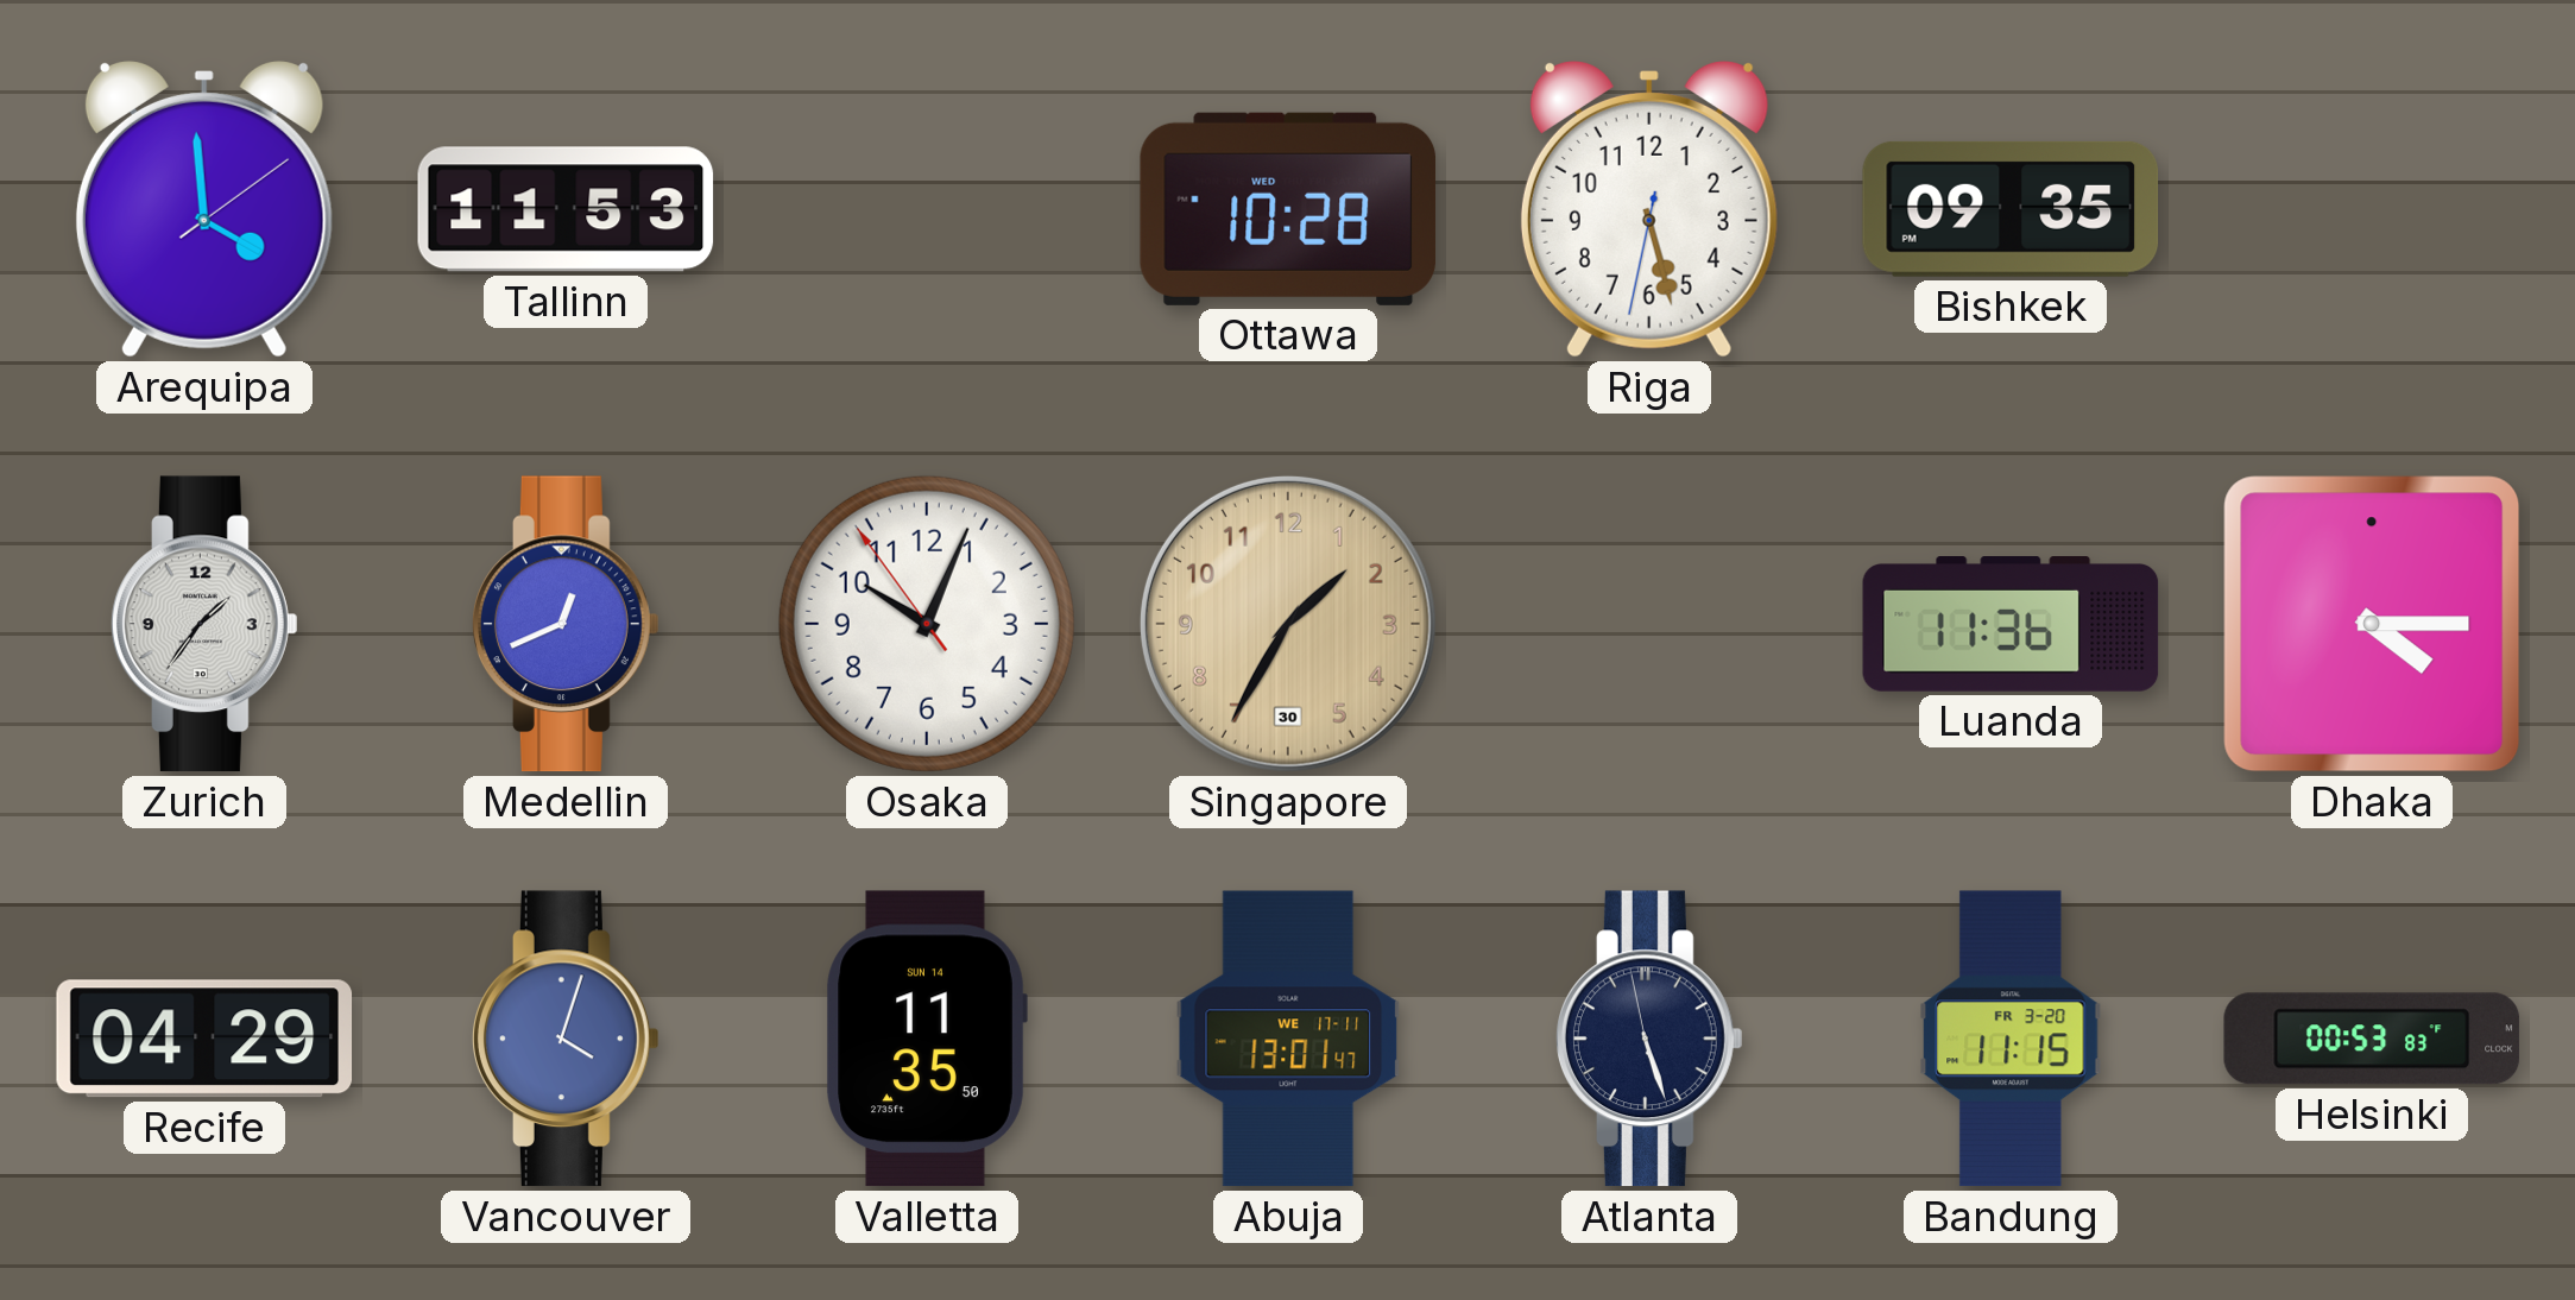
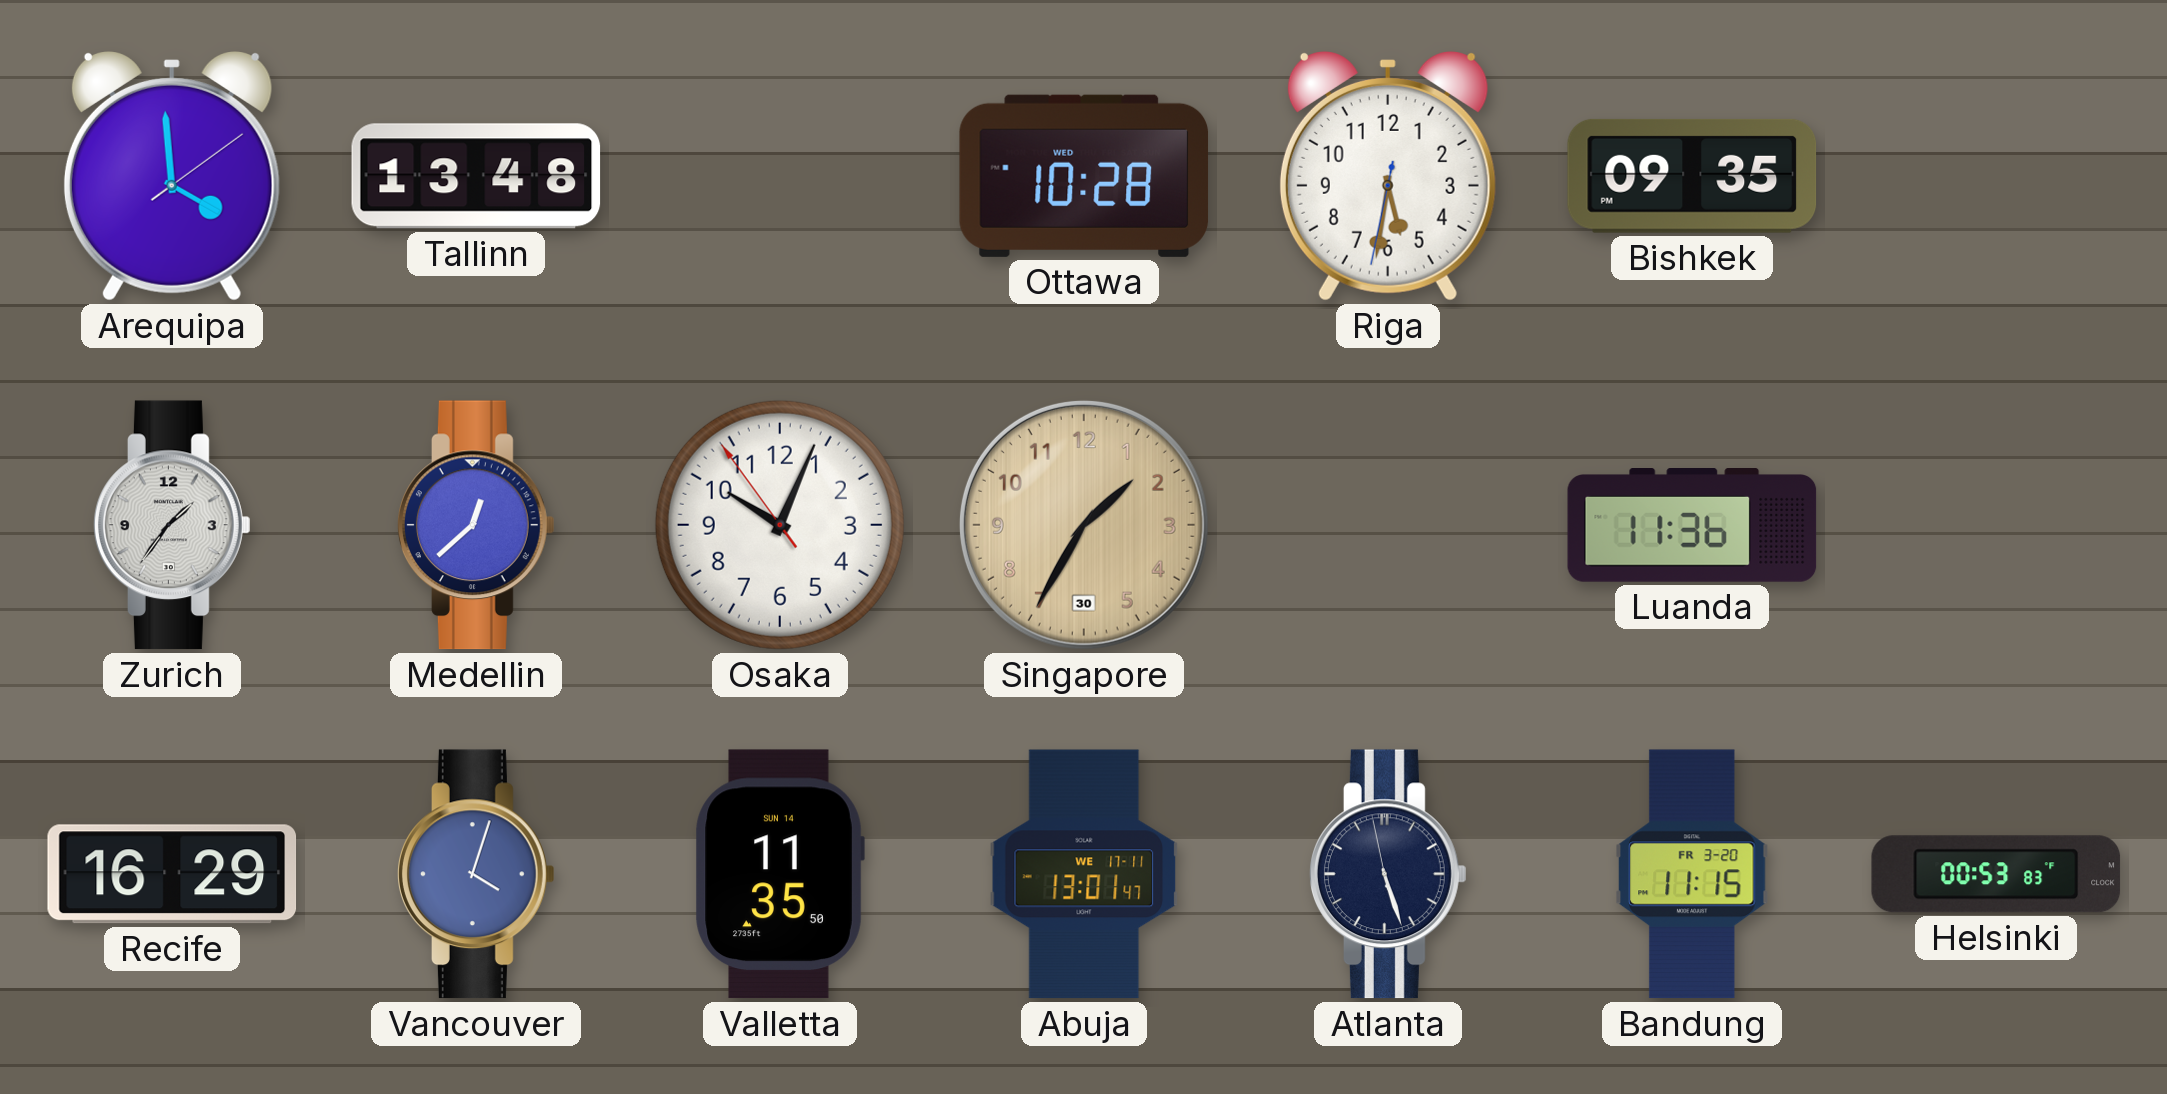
Tallinn: 11:53 -> 13:48
Riga: 5:27 -> 5:31
Medellin: 12:41 -> 12:38
Dhaka: 4:15 -> none
Recife: 04:29 -> 16:29
